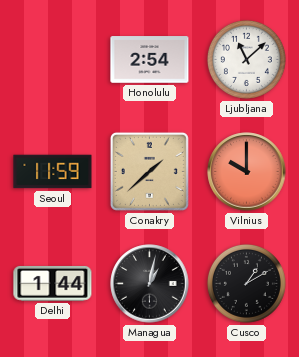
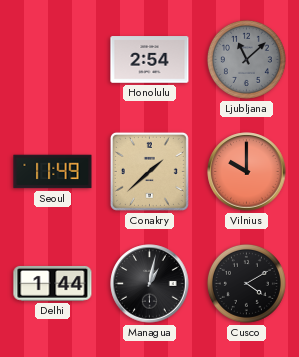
Ljubljana dial: white -> grey
Seoul: 11:59 -> 11:49
Cusco: 1:10 -> 4:10
